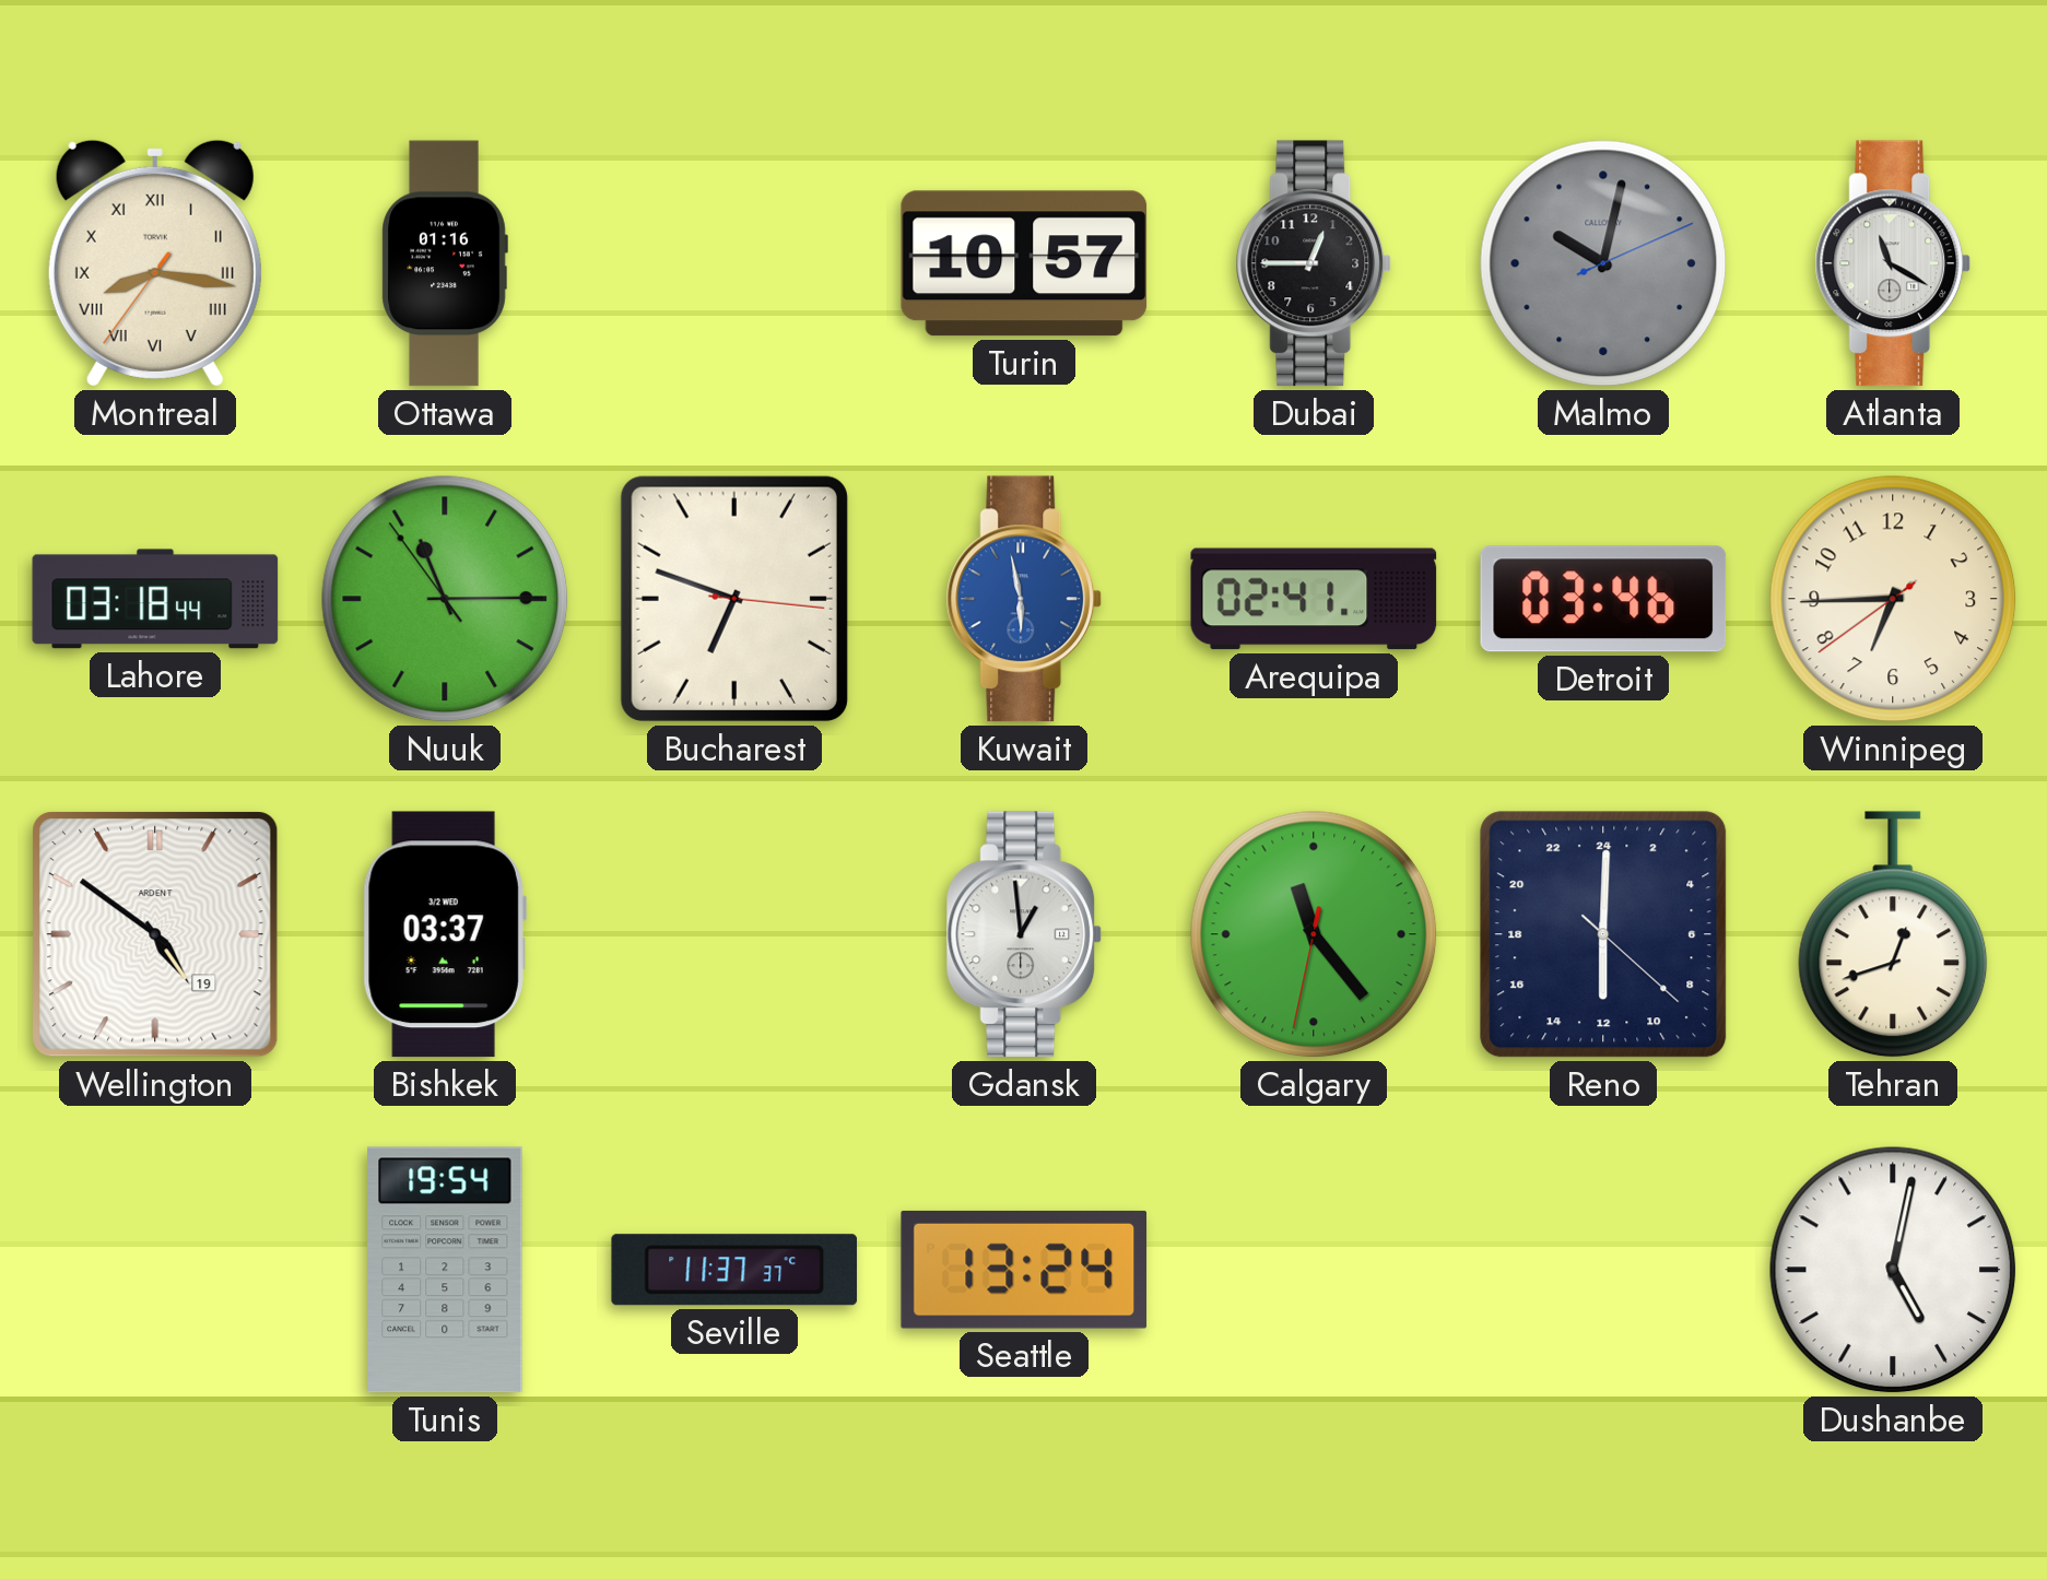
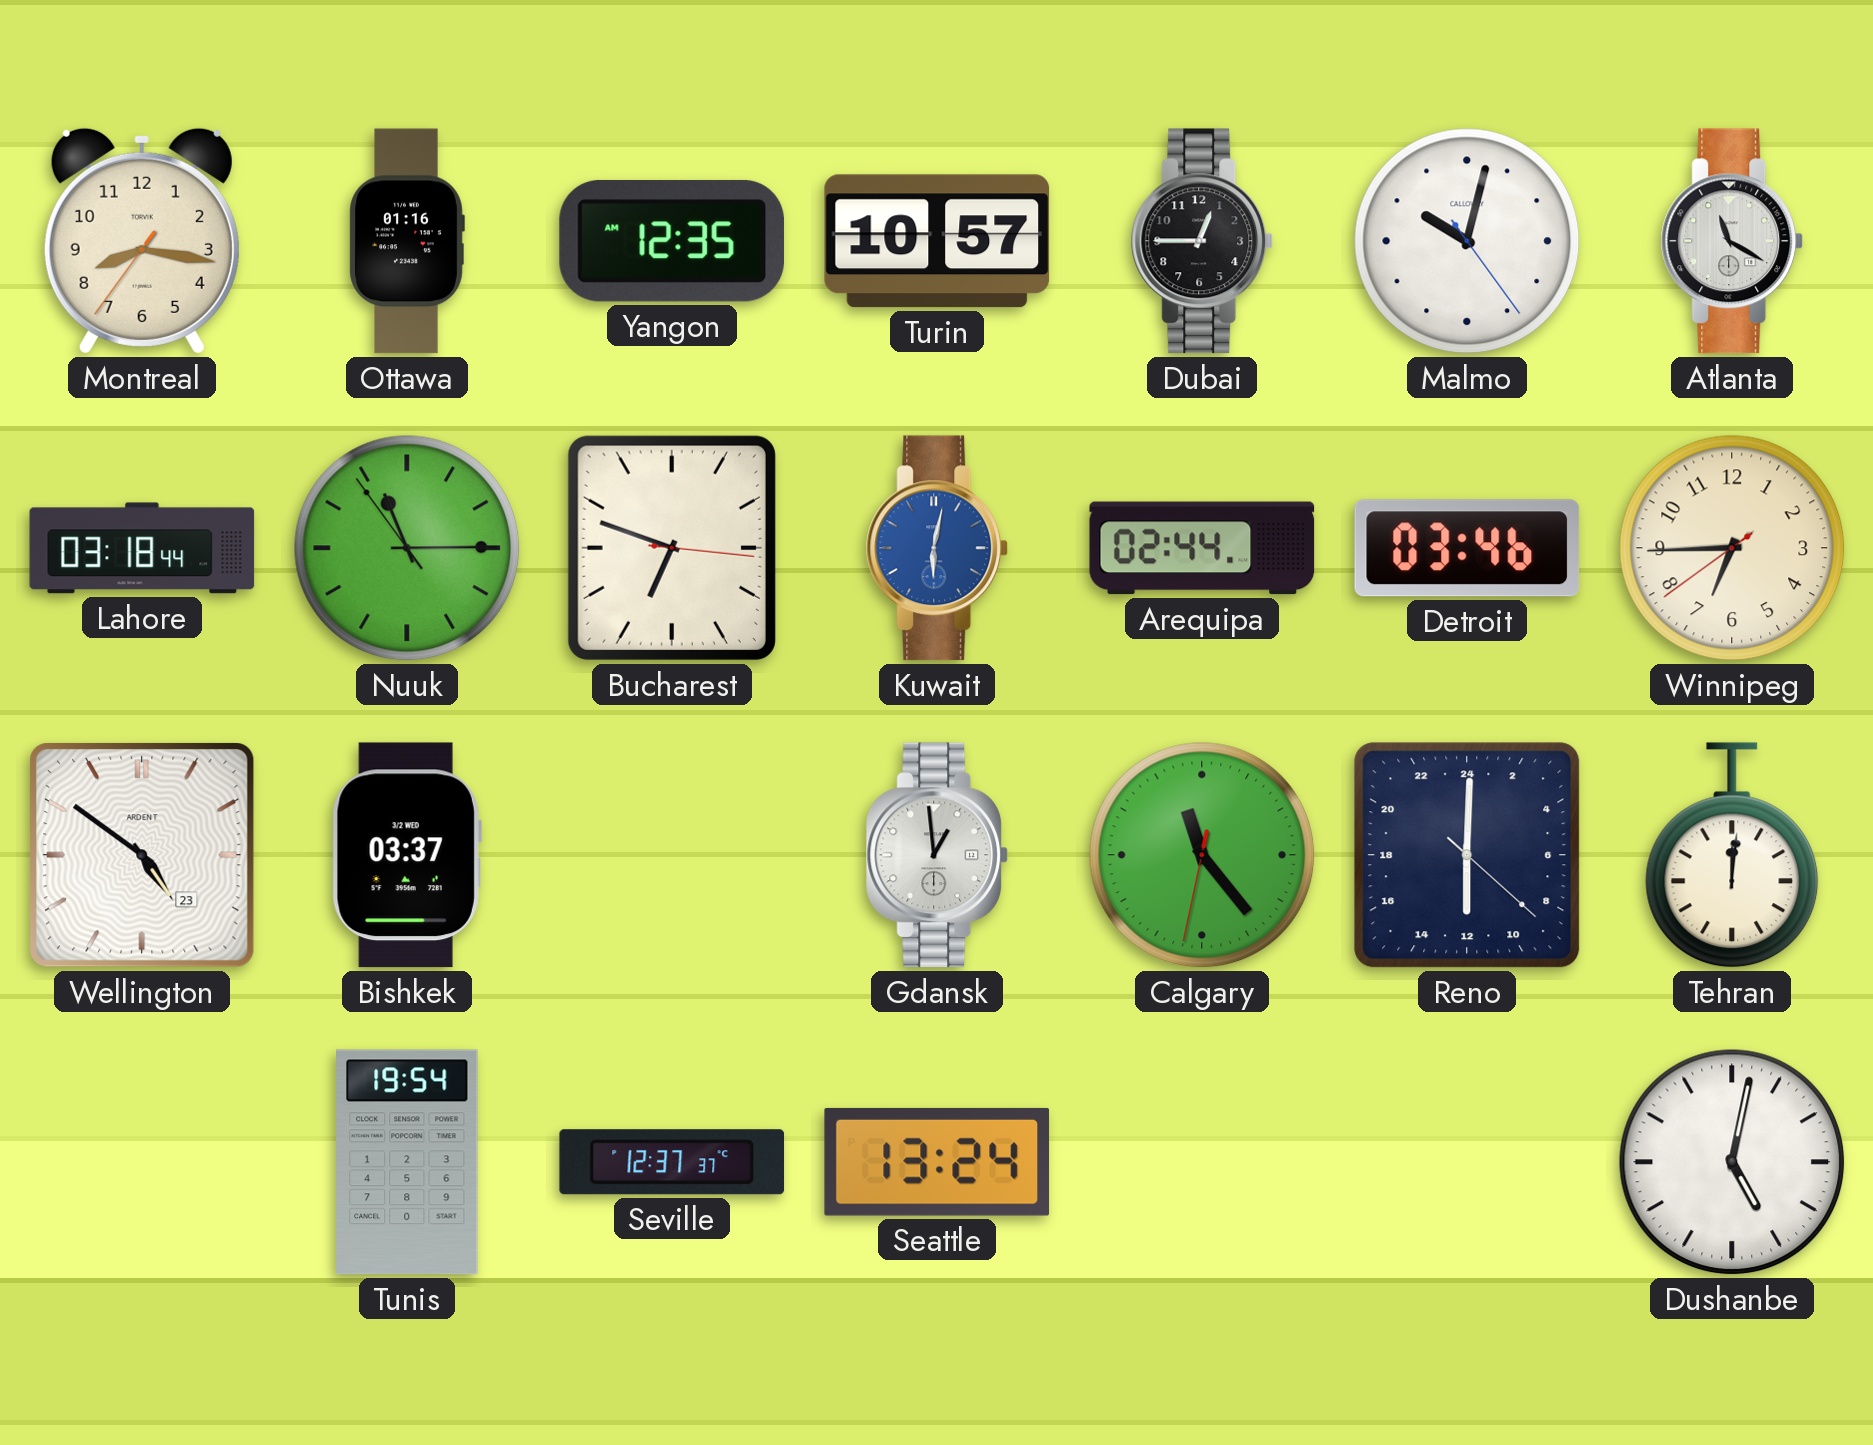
Montreal numerals: Roman -> Arabic
Yangon: none -> 12:35
Malmo: 10:02:11 -> 10:02:24
Malmo dial: grey -> white
Kuwait: 5:58 -> 6:02
Arequipa: 02:41 -> 02:44
Wellington date: 19 -> 23
Tehran: 12:42 -> 12:01
Seville: 11:37 -> 12:37
